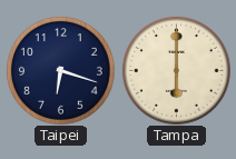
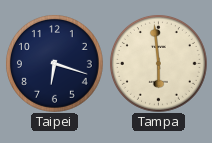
Tampa: 6:00 -> 5:59
